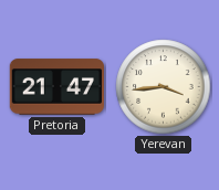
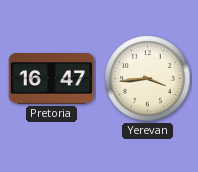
Pretoria: 21:47 -> 16:47
